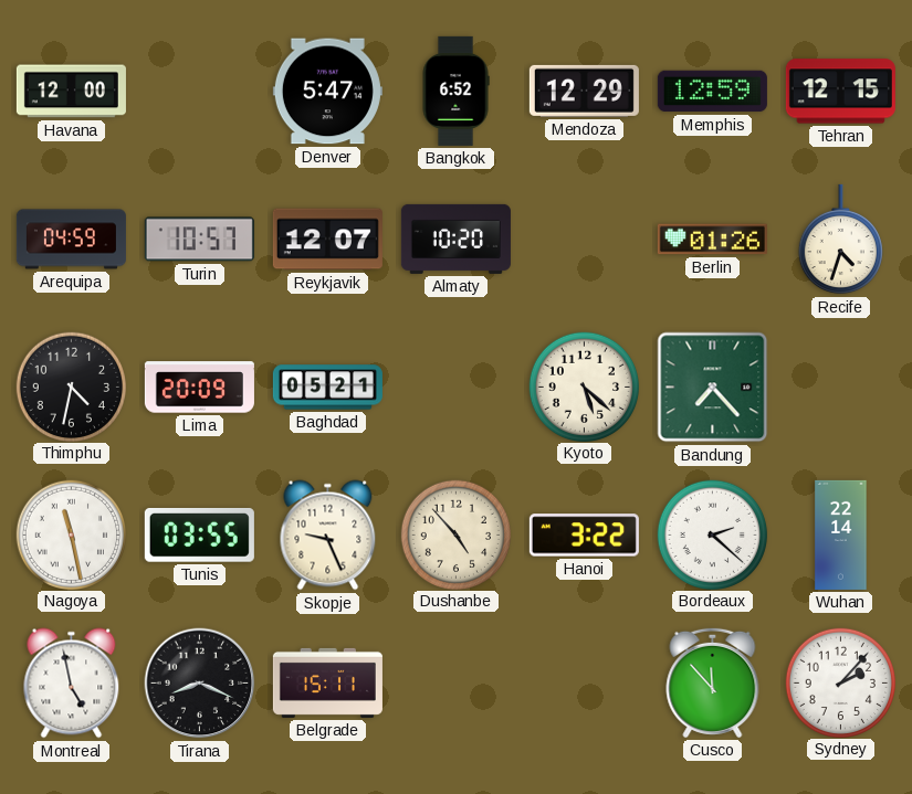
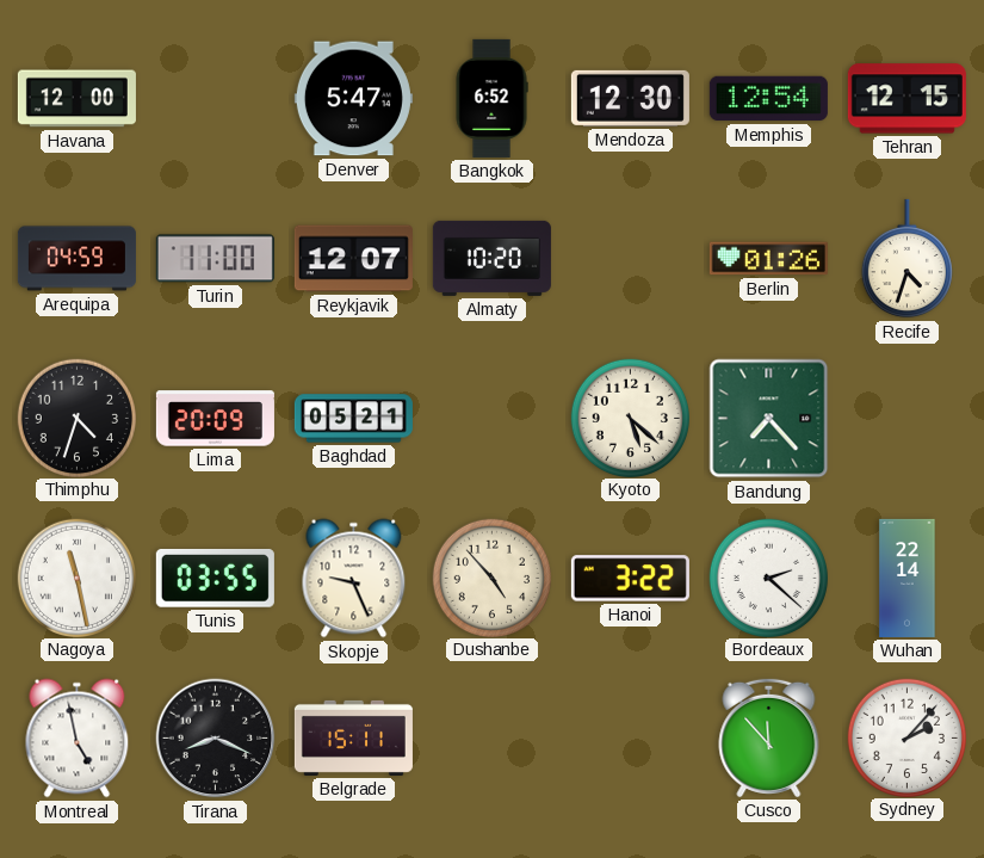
Mendoza: 12:29 -> 12:30
Memphis: 12:59 -> 12:54
Turin: 10:57 -> 11:00
Thimphu: 4:32 -> 4:33
